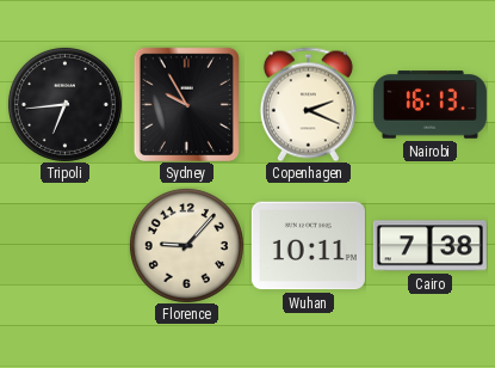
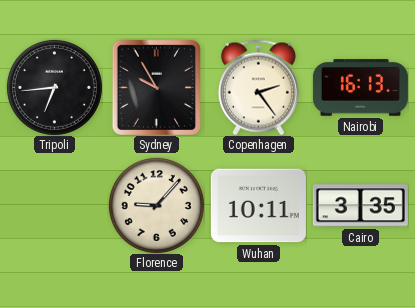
Copenhagen: 2:19 -> 2:24
Cairo: 7:38 -> 3:35
